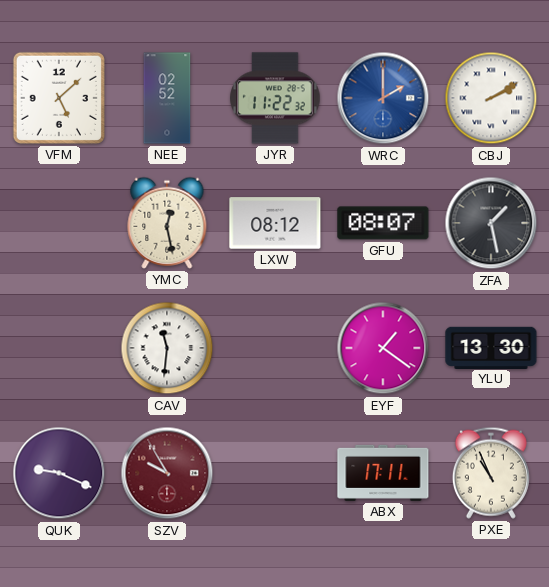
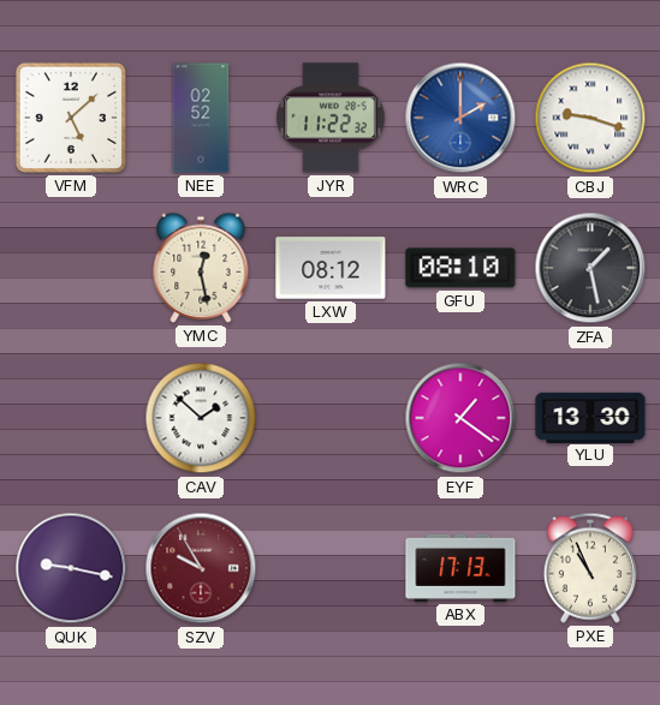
CBJ: 2:10 -> 9:18
GFU: 08:07 -> 08:10
CAV: 11:31 -> 1:52
QUK: 9:19 -> 9:17
ABX: 17:11 -> 17:13
